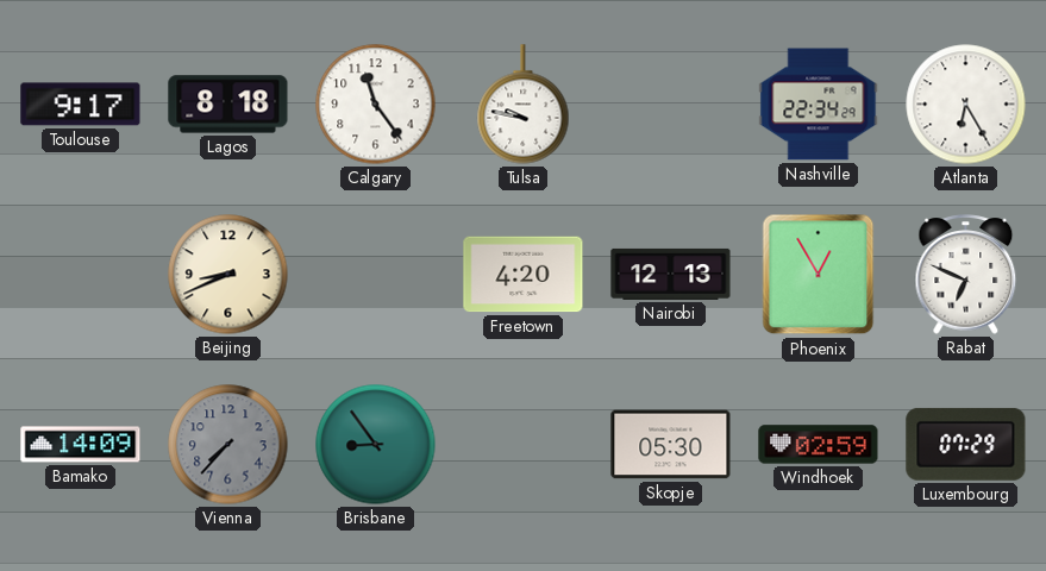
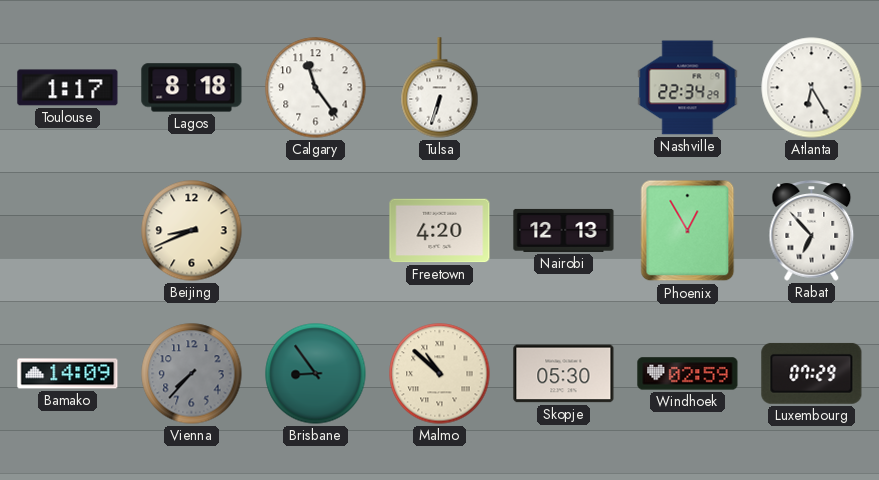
Toulouse: 9:17 -> 1:17
Tulsa: 9:47 -> 6:33
Rabat: 6:49 -> 6:53
Malmo: none -> 10:52
